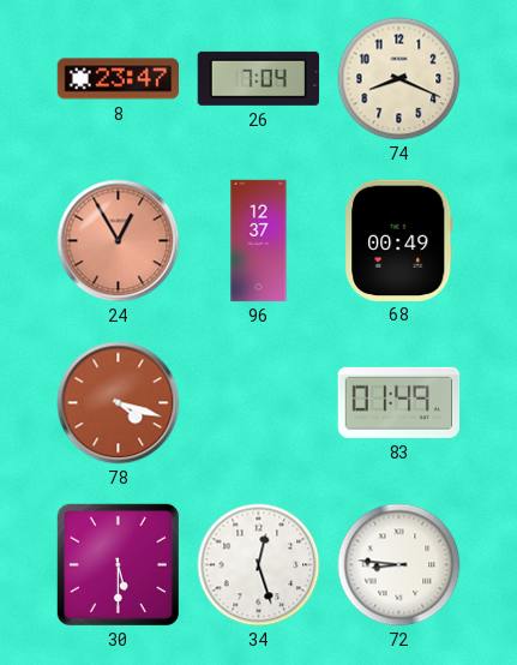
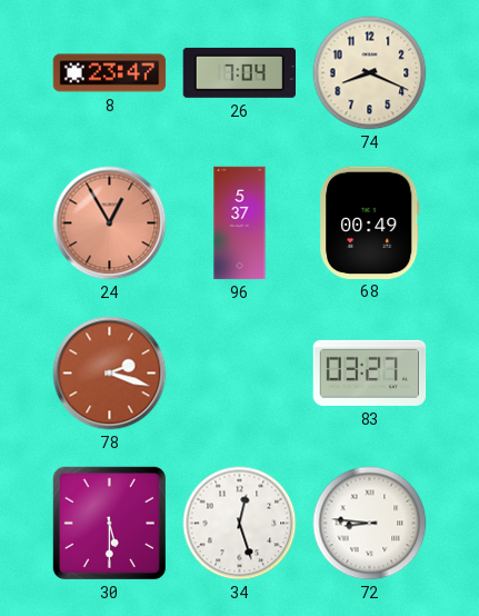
96: 12:37 -> 5:37
78: 4:18 -> 2:18
83: 01:49 -> 03:27
